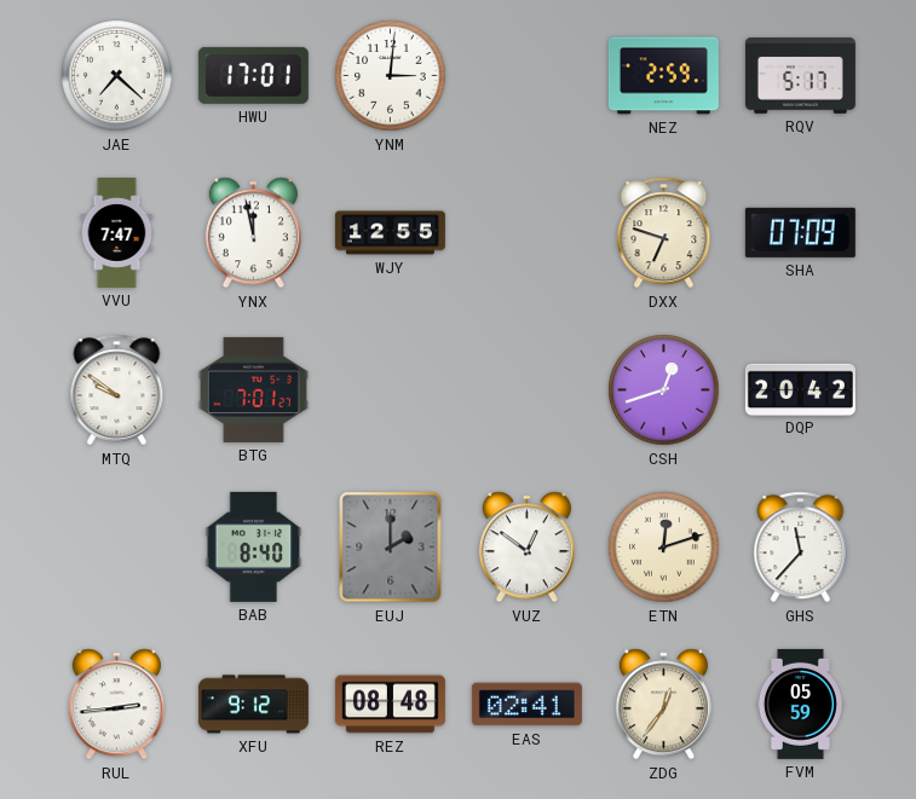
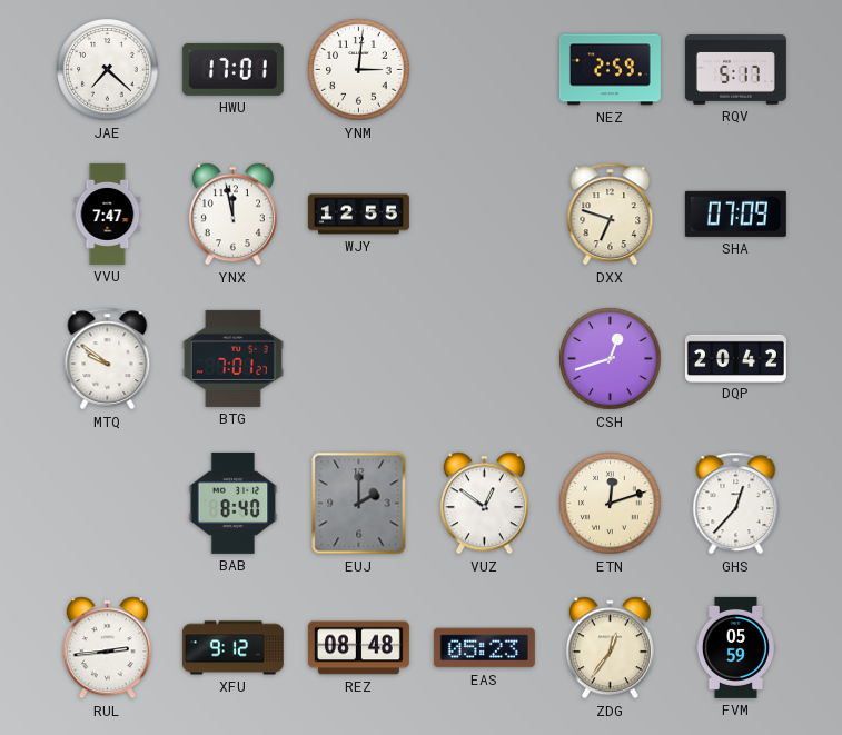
GHS: 11:37 -> 12:37
EAS: 02:41 -> 05:23
